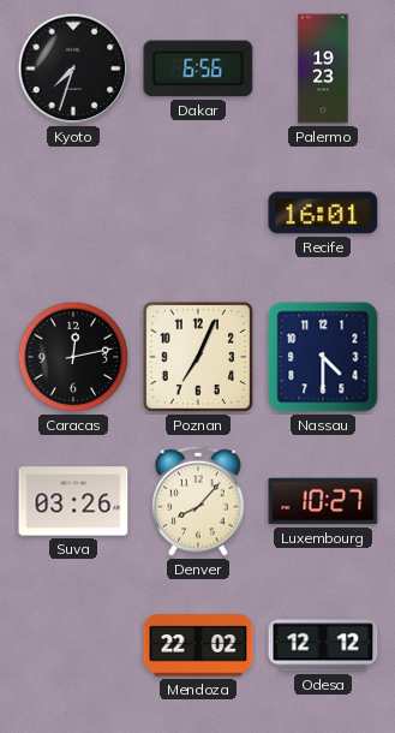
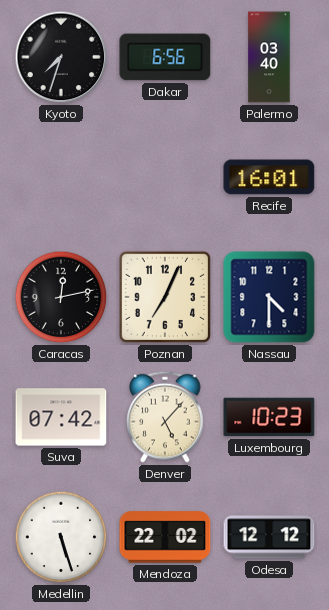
Palermo: 19:23 -> 03:40
Suva: 03:26 -> 07:42
Denver: 8:07 -> 5:07
Luxembourg: 10:27 -> 10:23
Medellin: none -> 5:27
